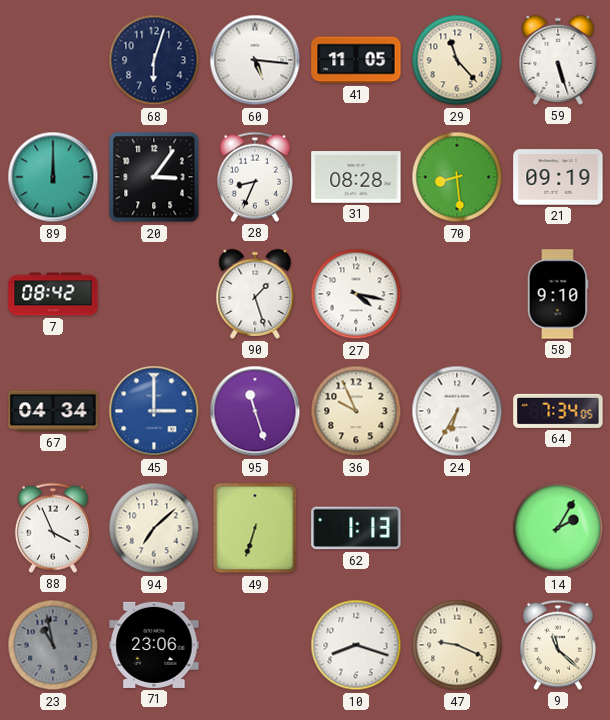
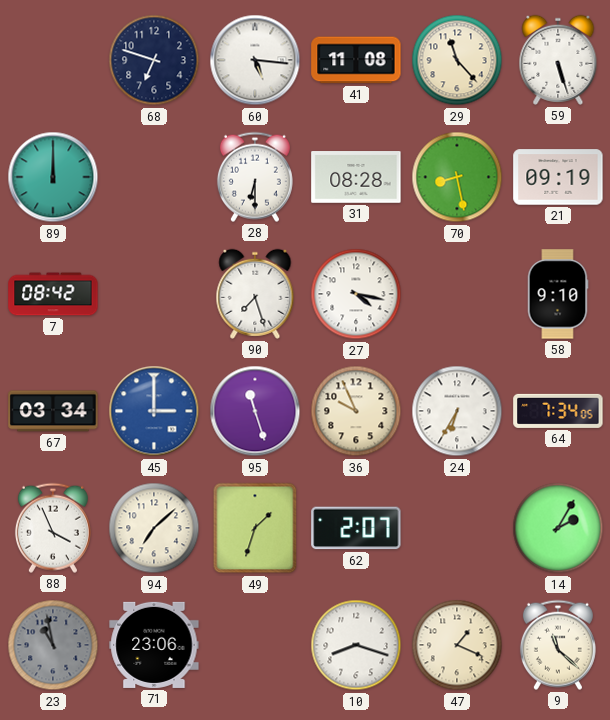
68: 6:03 -> 6:48
41: 11:05 -> 11:08
20: 3:06 -> none
28: 8:34 -> 6:30
70: 8:29 -> 8:28
90: 1:27 -> 7:27
67: 04:34 -> 03:34
49: 6:33 -> 1:33
62: 1:13 -> 2:07
47: 9:19 -> 1:19
